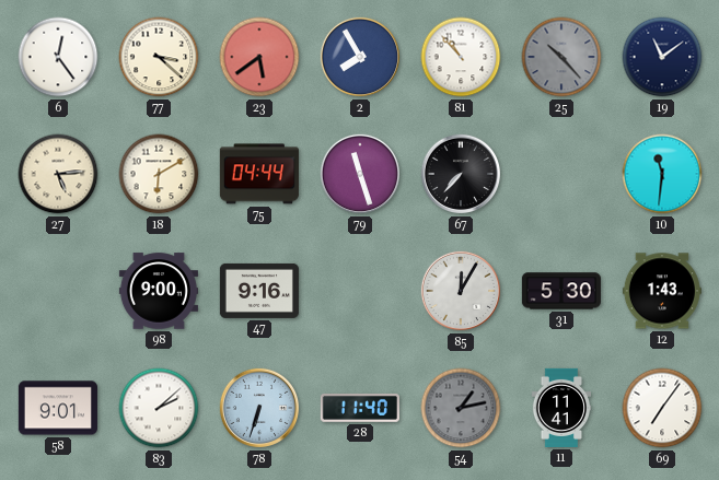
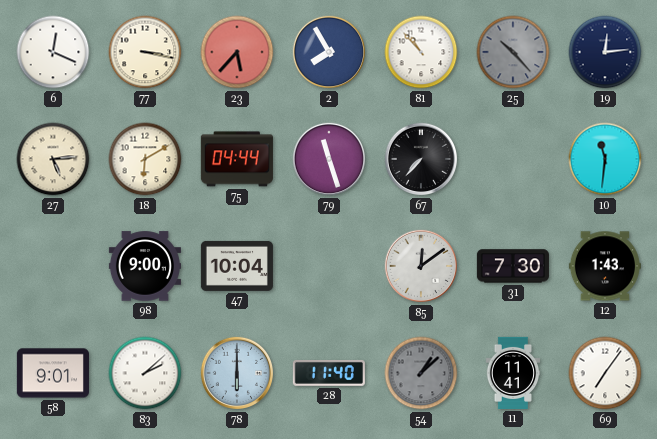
6: 12:24 -> 12:19
77: 3:22 -> 3:17
23: 5:39 -> 5:37
19: 11:09 -> 12:14
47: 9:16 -> 10:04
85: 12:05 -> 12:09
31: 5:30 -> 7:30
78: 6:33 -> 6:00
54: 1:13 -> 1:08
